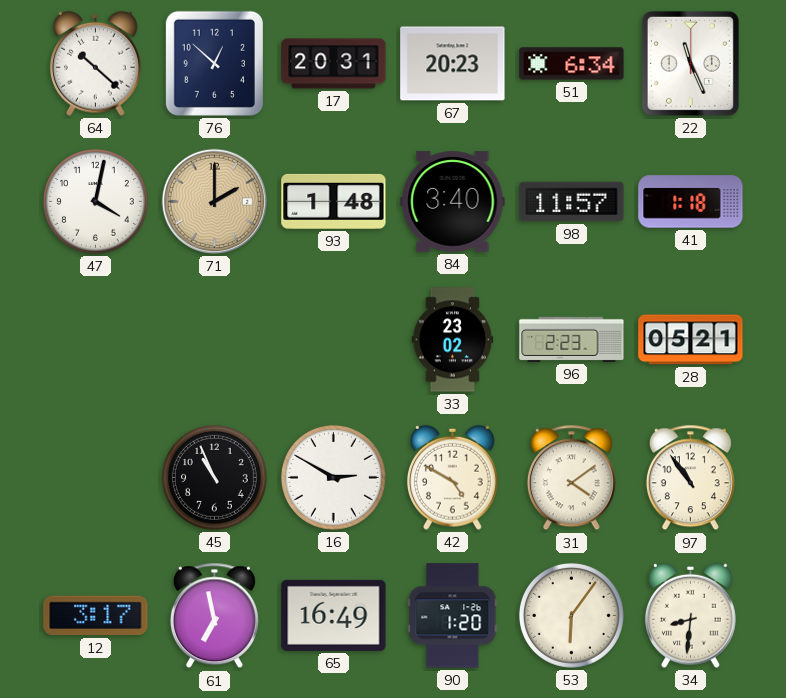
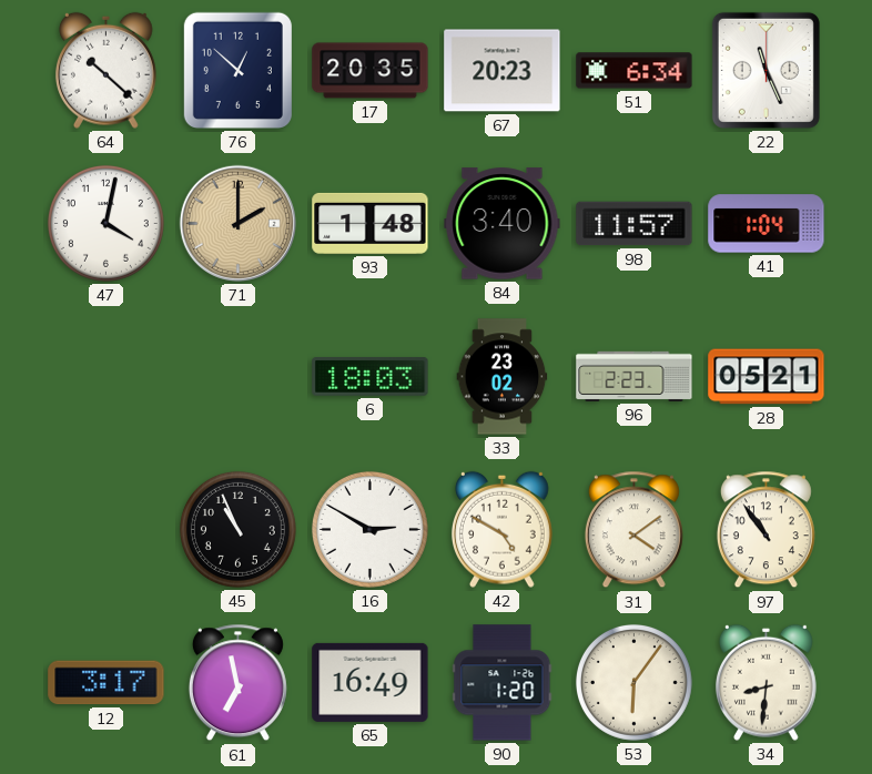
17: 20:31 -> 20:35
41: 1:18 -> 1:04
6: none -> 18:03
